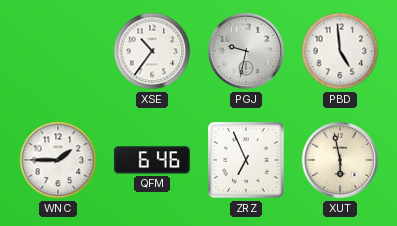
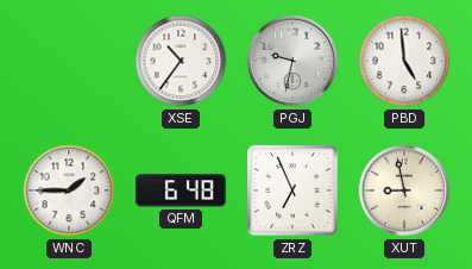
QFM: 6:46 -> 6:48
XUT: 5:58 -> 8:58
